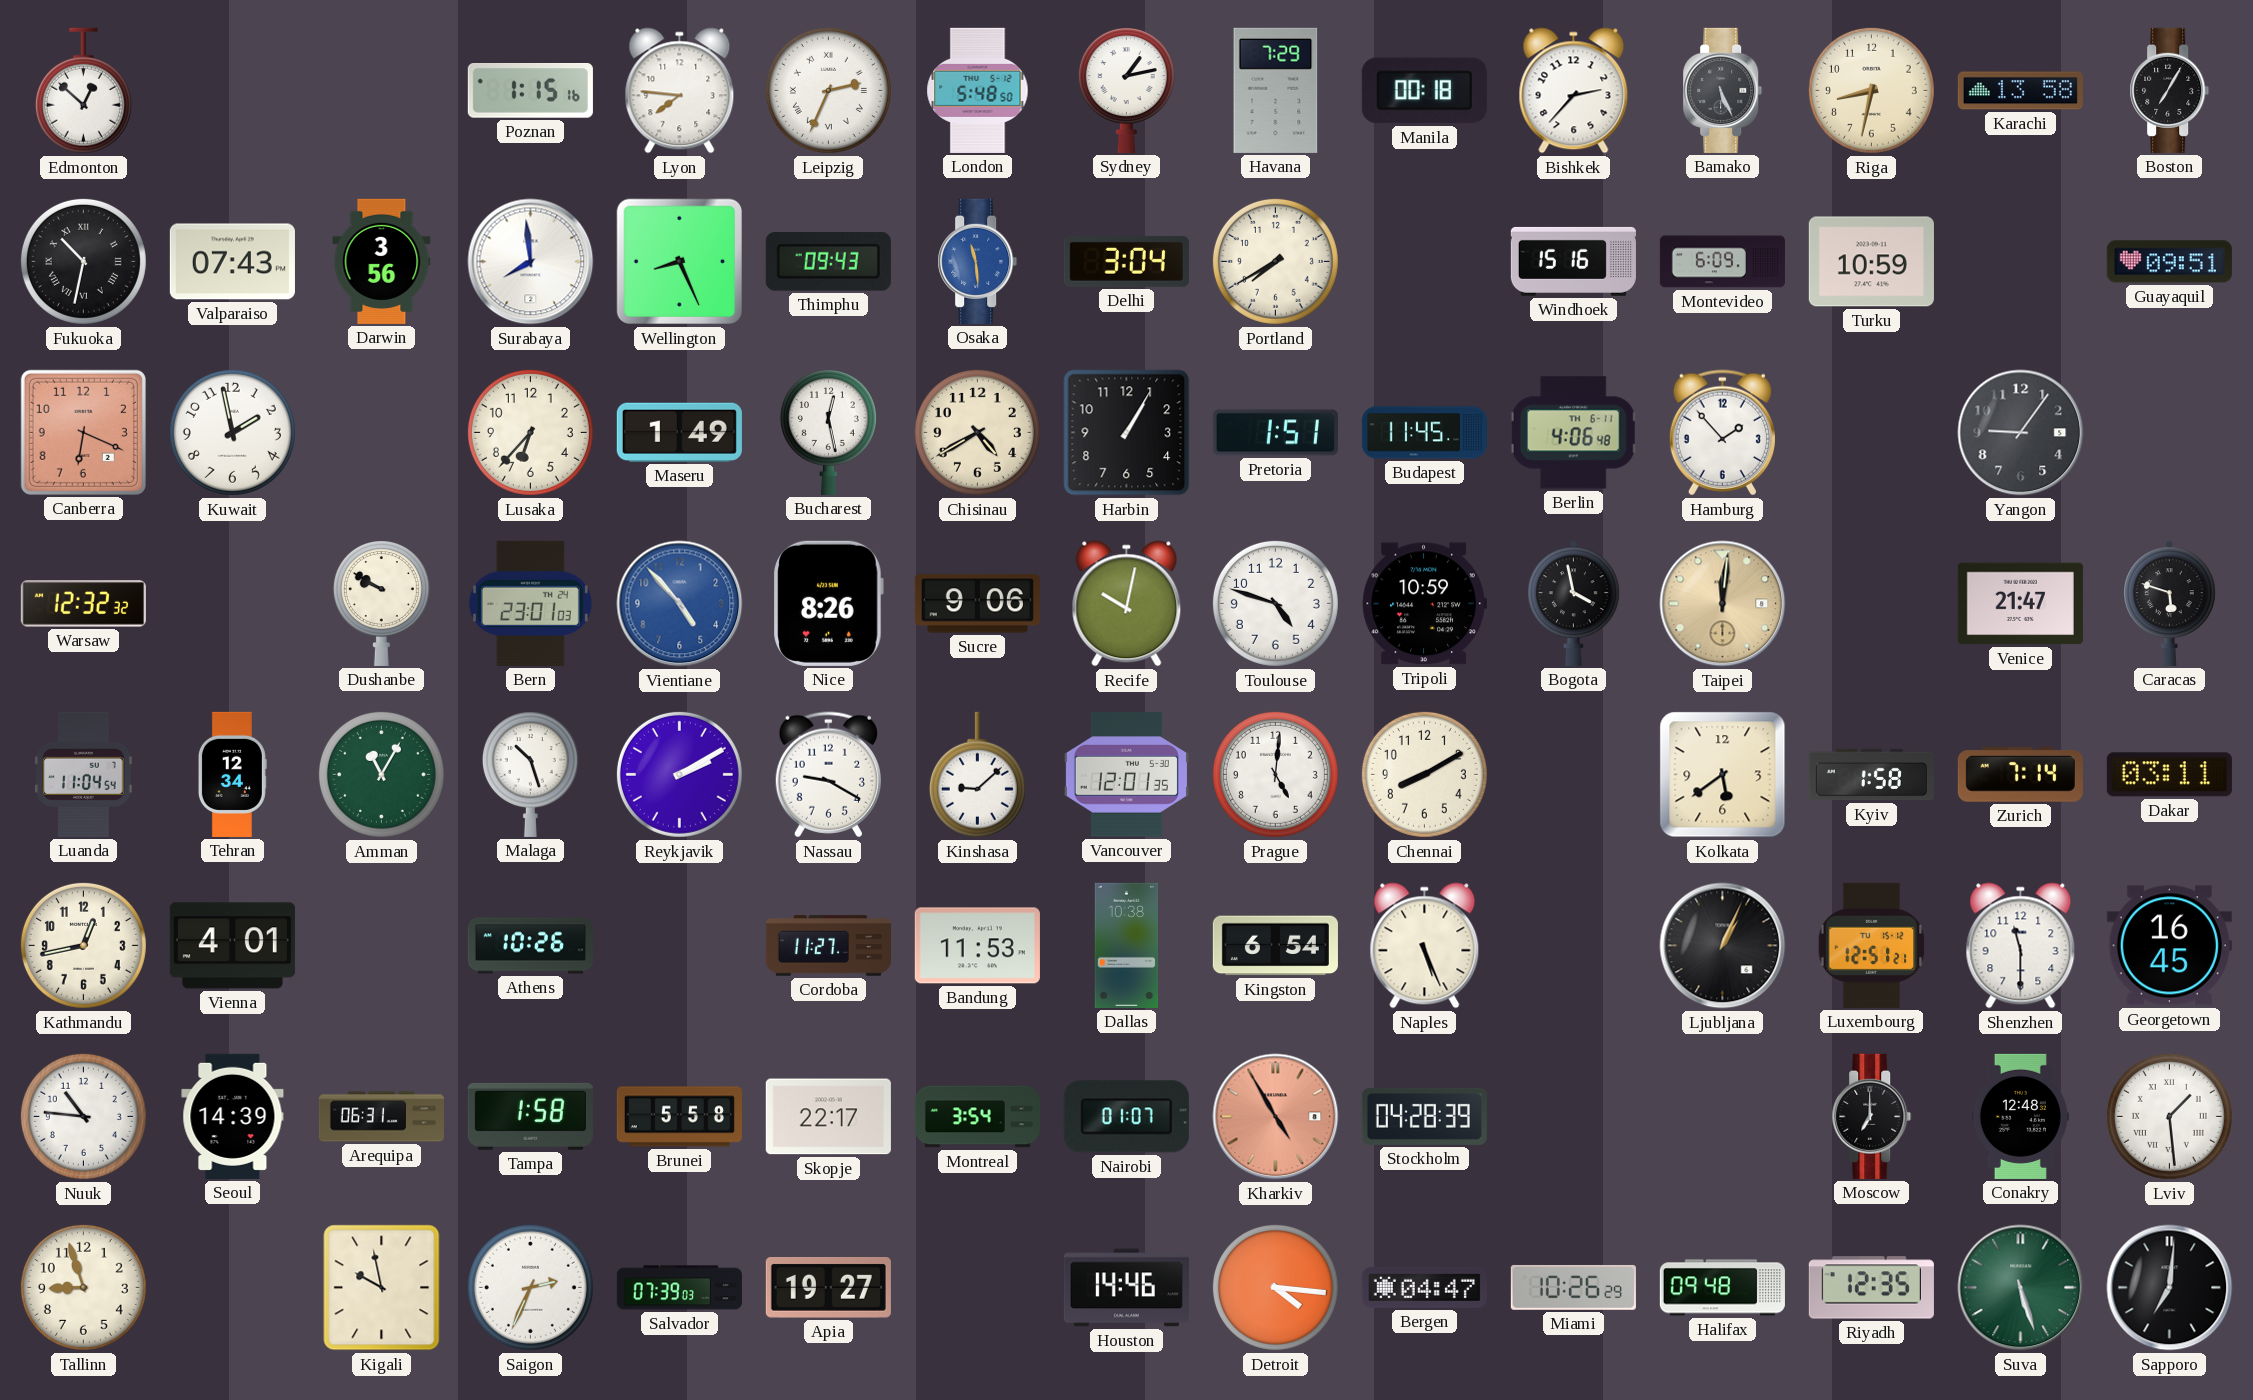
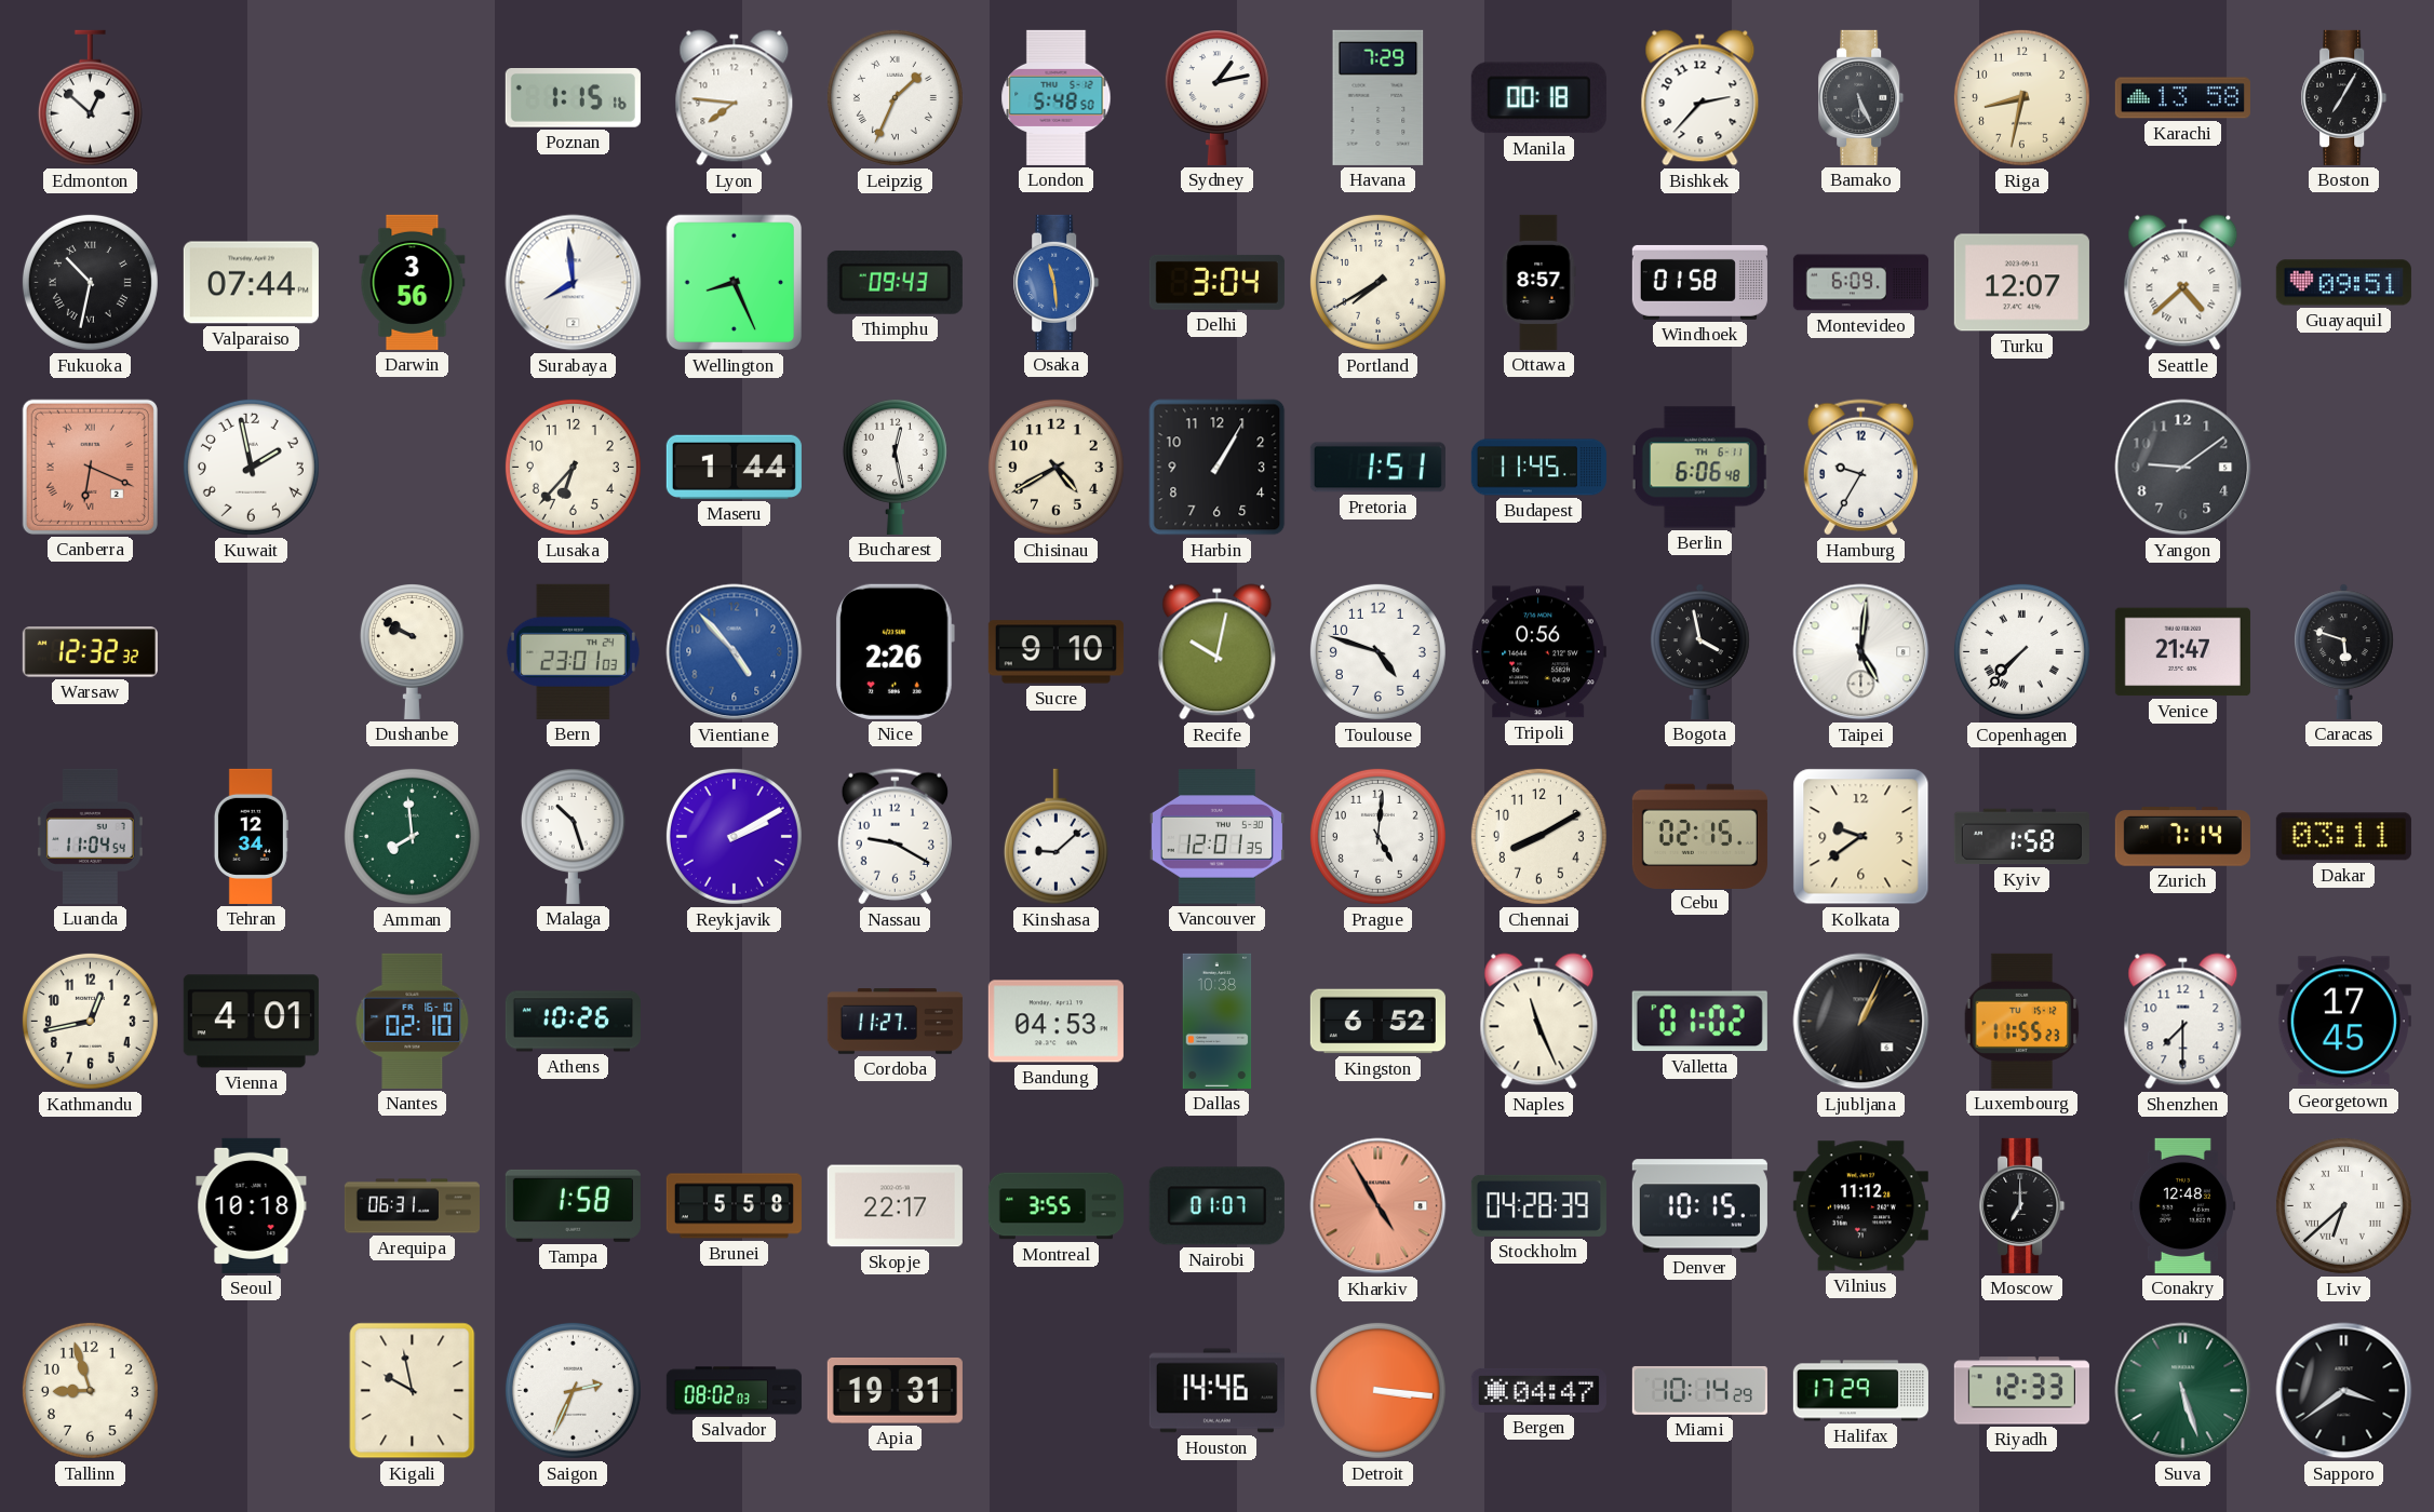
Leipzig: 2:34 -> 1:34
Valparaiso: 07:43 -> 07:44
Ottawa: none -> 8:57
Windhoek: 15:16 -> 01:58
Turku: 10:59 -> 12:07
Seattle: none -> 4:38
Canberra numerals: Arabic -> Roman
Maseru: 1:49 -> 1:44
Berlin: 4:06 -> 6:06
Hamburg: 1:53 -> 9:35
Yangon: 9:06 -> 9:09
Nice: 8:26 -> 2:26
Sucre: 9:06 -> 9:10
Tripoli: 10:59 -> 0:56
Taipei: 12:01 -> 5:01
Taipei dial: champagne -> white
Copenhagen: none -> 7:37
Amman: 11:05 -> 7:59
Cebu: none -> 02:15
Kolkata: 5:39 -> 9:39
Nantes: none -> 02:10
Bandung: 11:53 -> 04:53
Kingston: 6:54 -> 6:52
Naples: 5:26 -> 11:26
Valletta: none -> 01:02
Luxembourg: 12:51 -> 11:55
Shenzhen: 11:30 -> 7:30
Georgetown: 16:45 -> 17:45
Nuuk: 10:46 -> none
Seoul: 14:39 -> 10:18
Montreal: 3:54 -> 3:55
Denver: none -> 10:15
Vilnius: none -> 11:12
Lviv: 1:29 -> 6:38
Salvador: 07:39 -> 08:02
Apia: 19:27 -> 19:31
Detroit: 4:16 -> 3:16
Miami: 10:26 -> 10:14
Halifax: 09:48 -> 17:29
Riyadh: 12:35 -> 12:33
Sapporo: 7:01 -> 3:39
